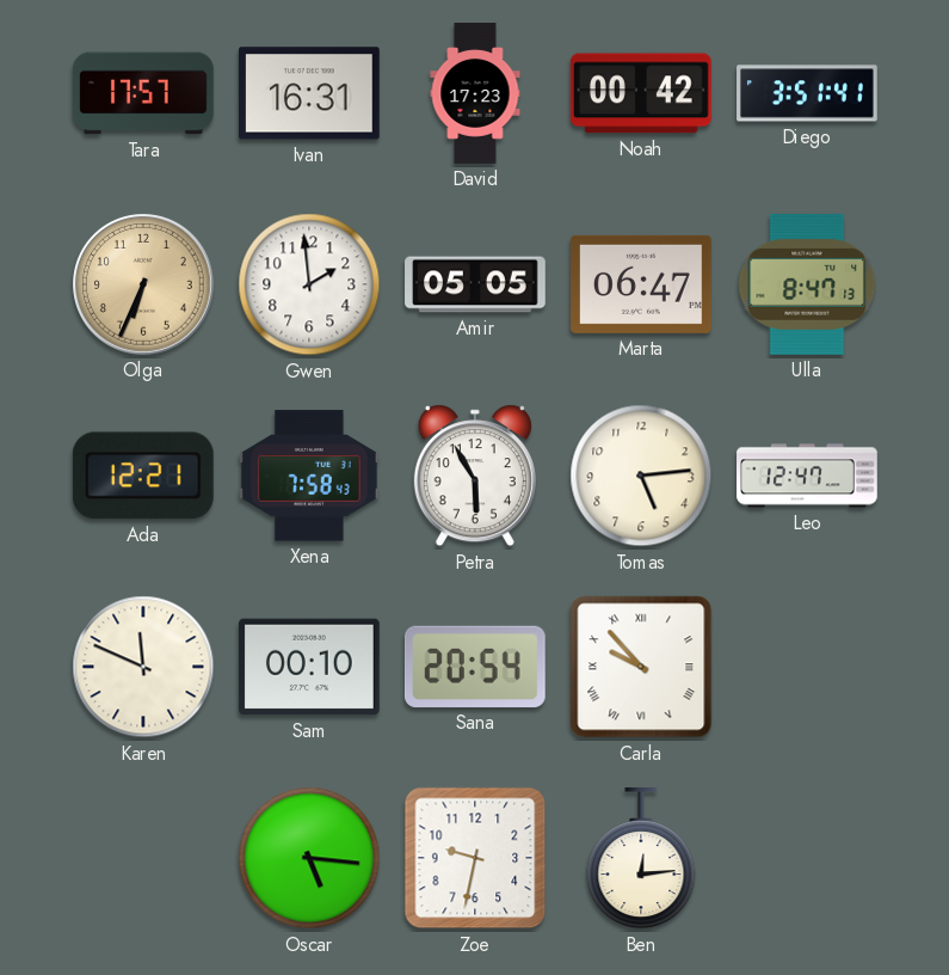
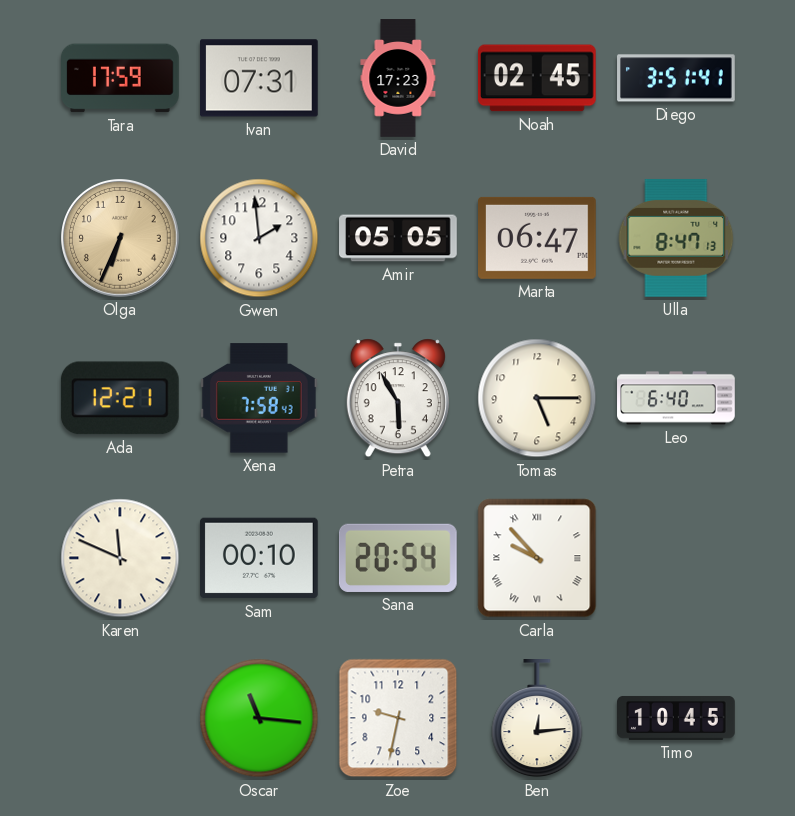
Tara: 17:57 -> 17:59
Ivan: 16:31 -> 07:31
Noah: 00:42 -> 02:45
Tomas: 5:14 -> 5:15
Leo: 12:47 -> 6:40
Oscar: 5:16 -> 11:16
Timo: none -> 10:45
